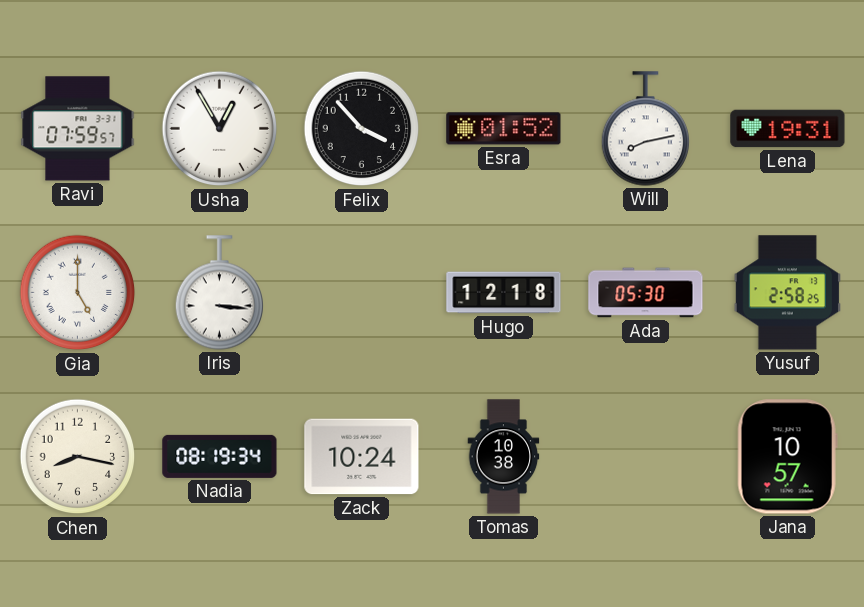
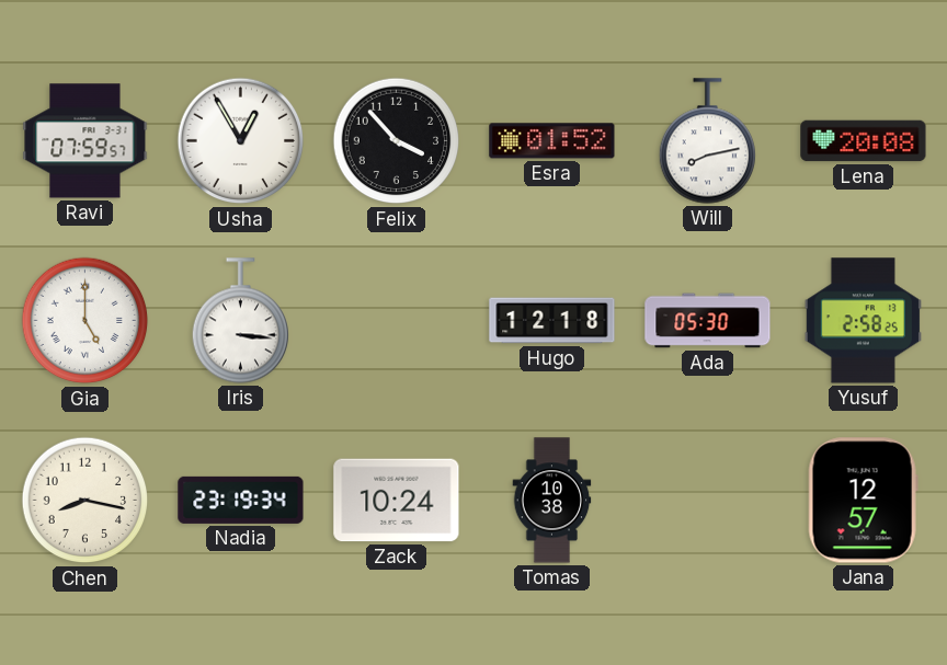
Lena: 19:31 -> 20:08
Nadia: 08:19 -> 23:19
Jana: 10:57 -> 12:57
